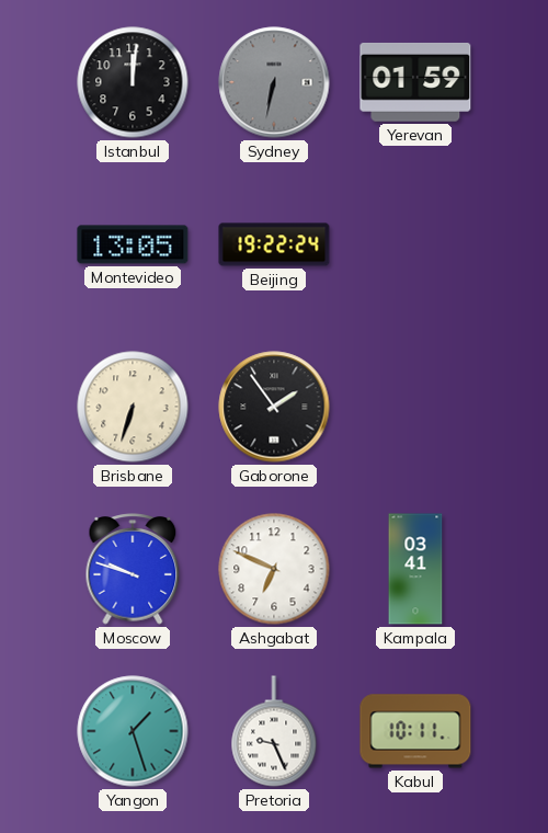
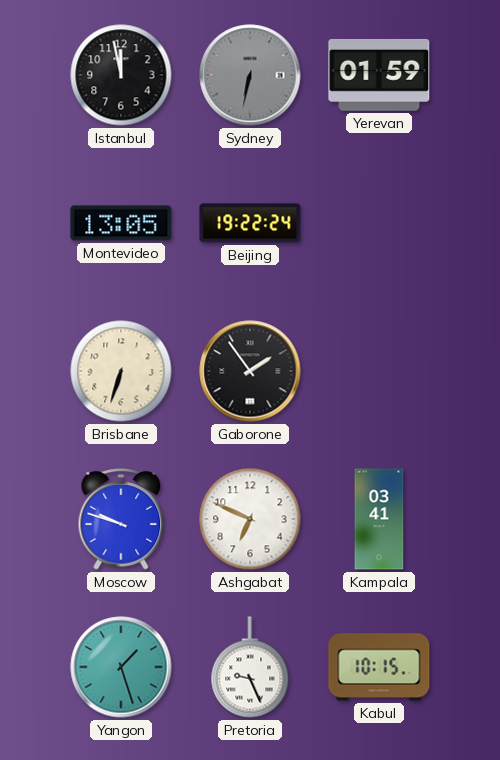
Istanbul: 12:01 -> 11:58
Kabul: 10:11 -> 10:15
